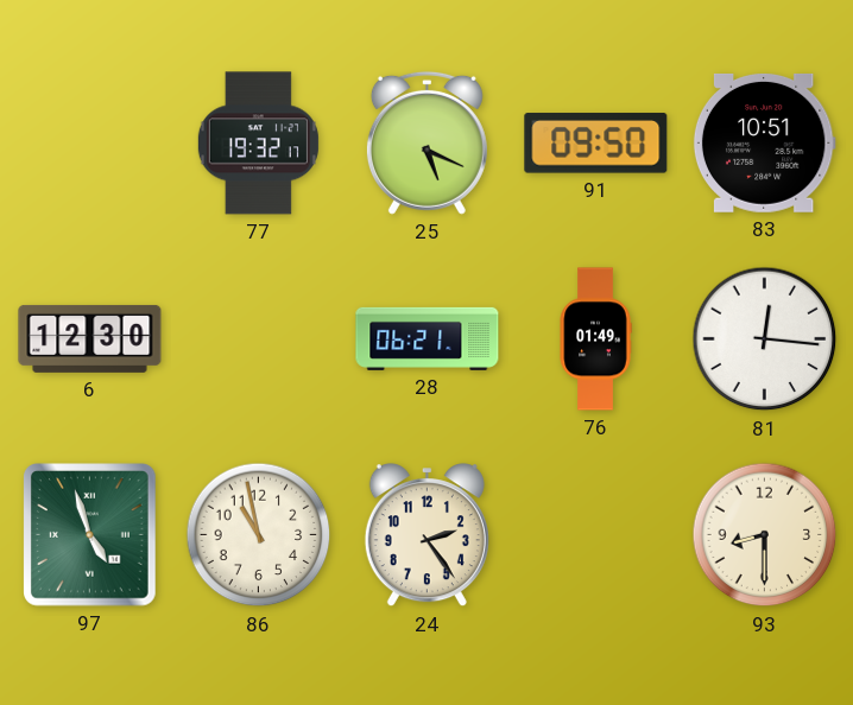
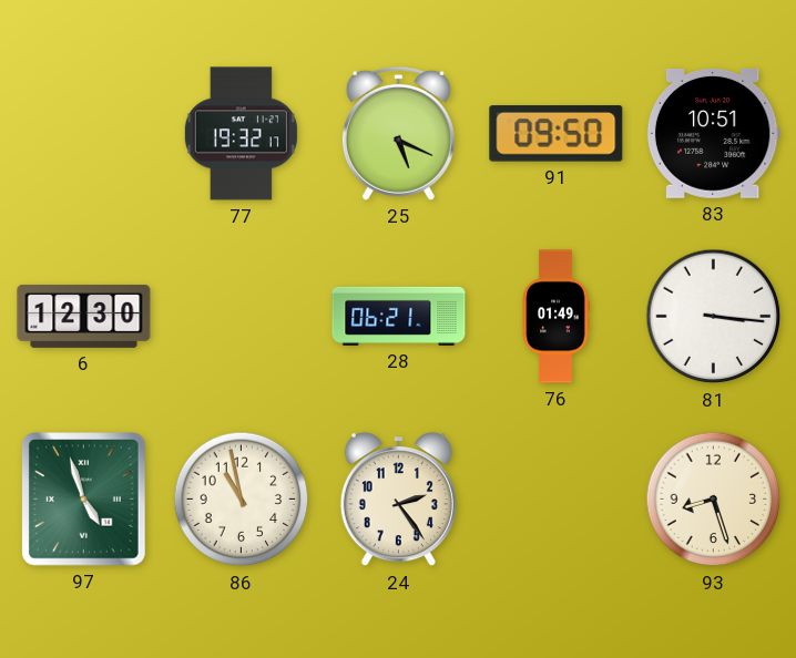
81: 12:16 -> 3:16
93: 8:30 -> 8:27
